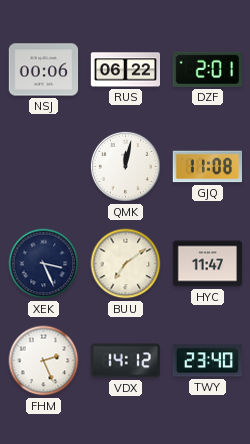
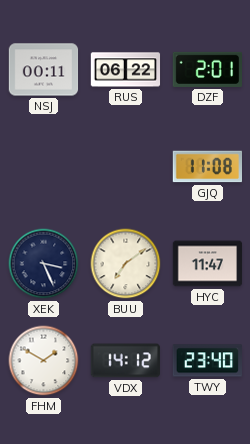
NSJ: 00:06 -> 00:11
QMK: 12:02 -> none
FHM: 2:26 -> 1:50
